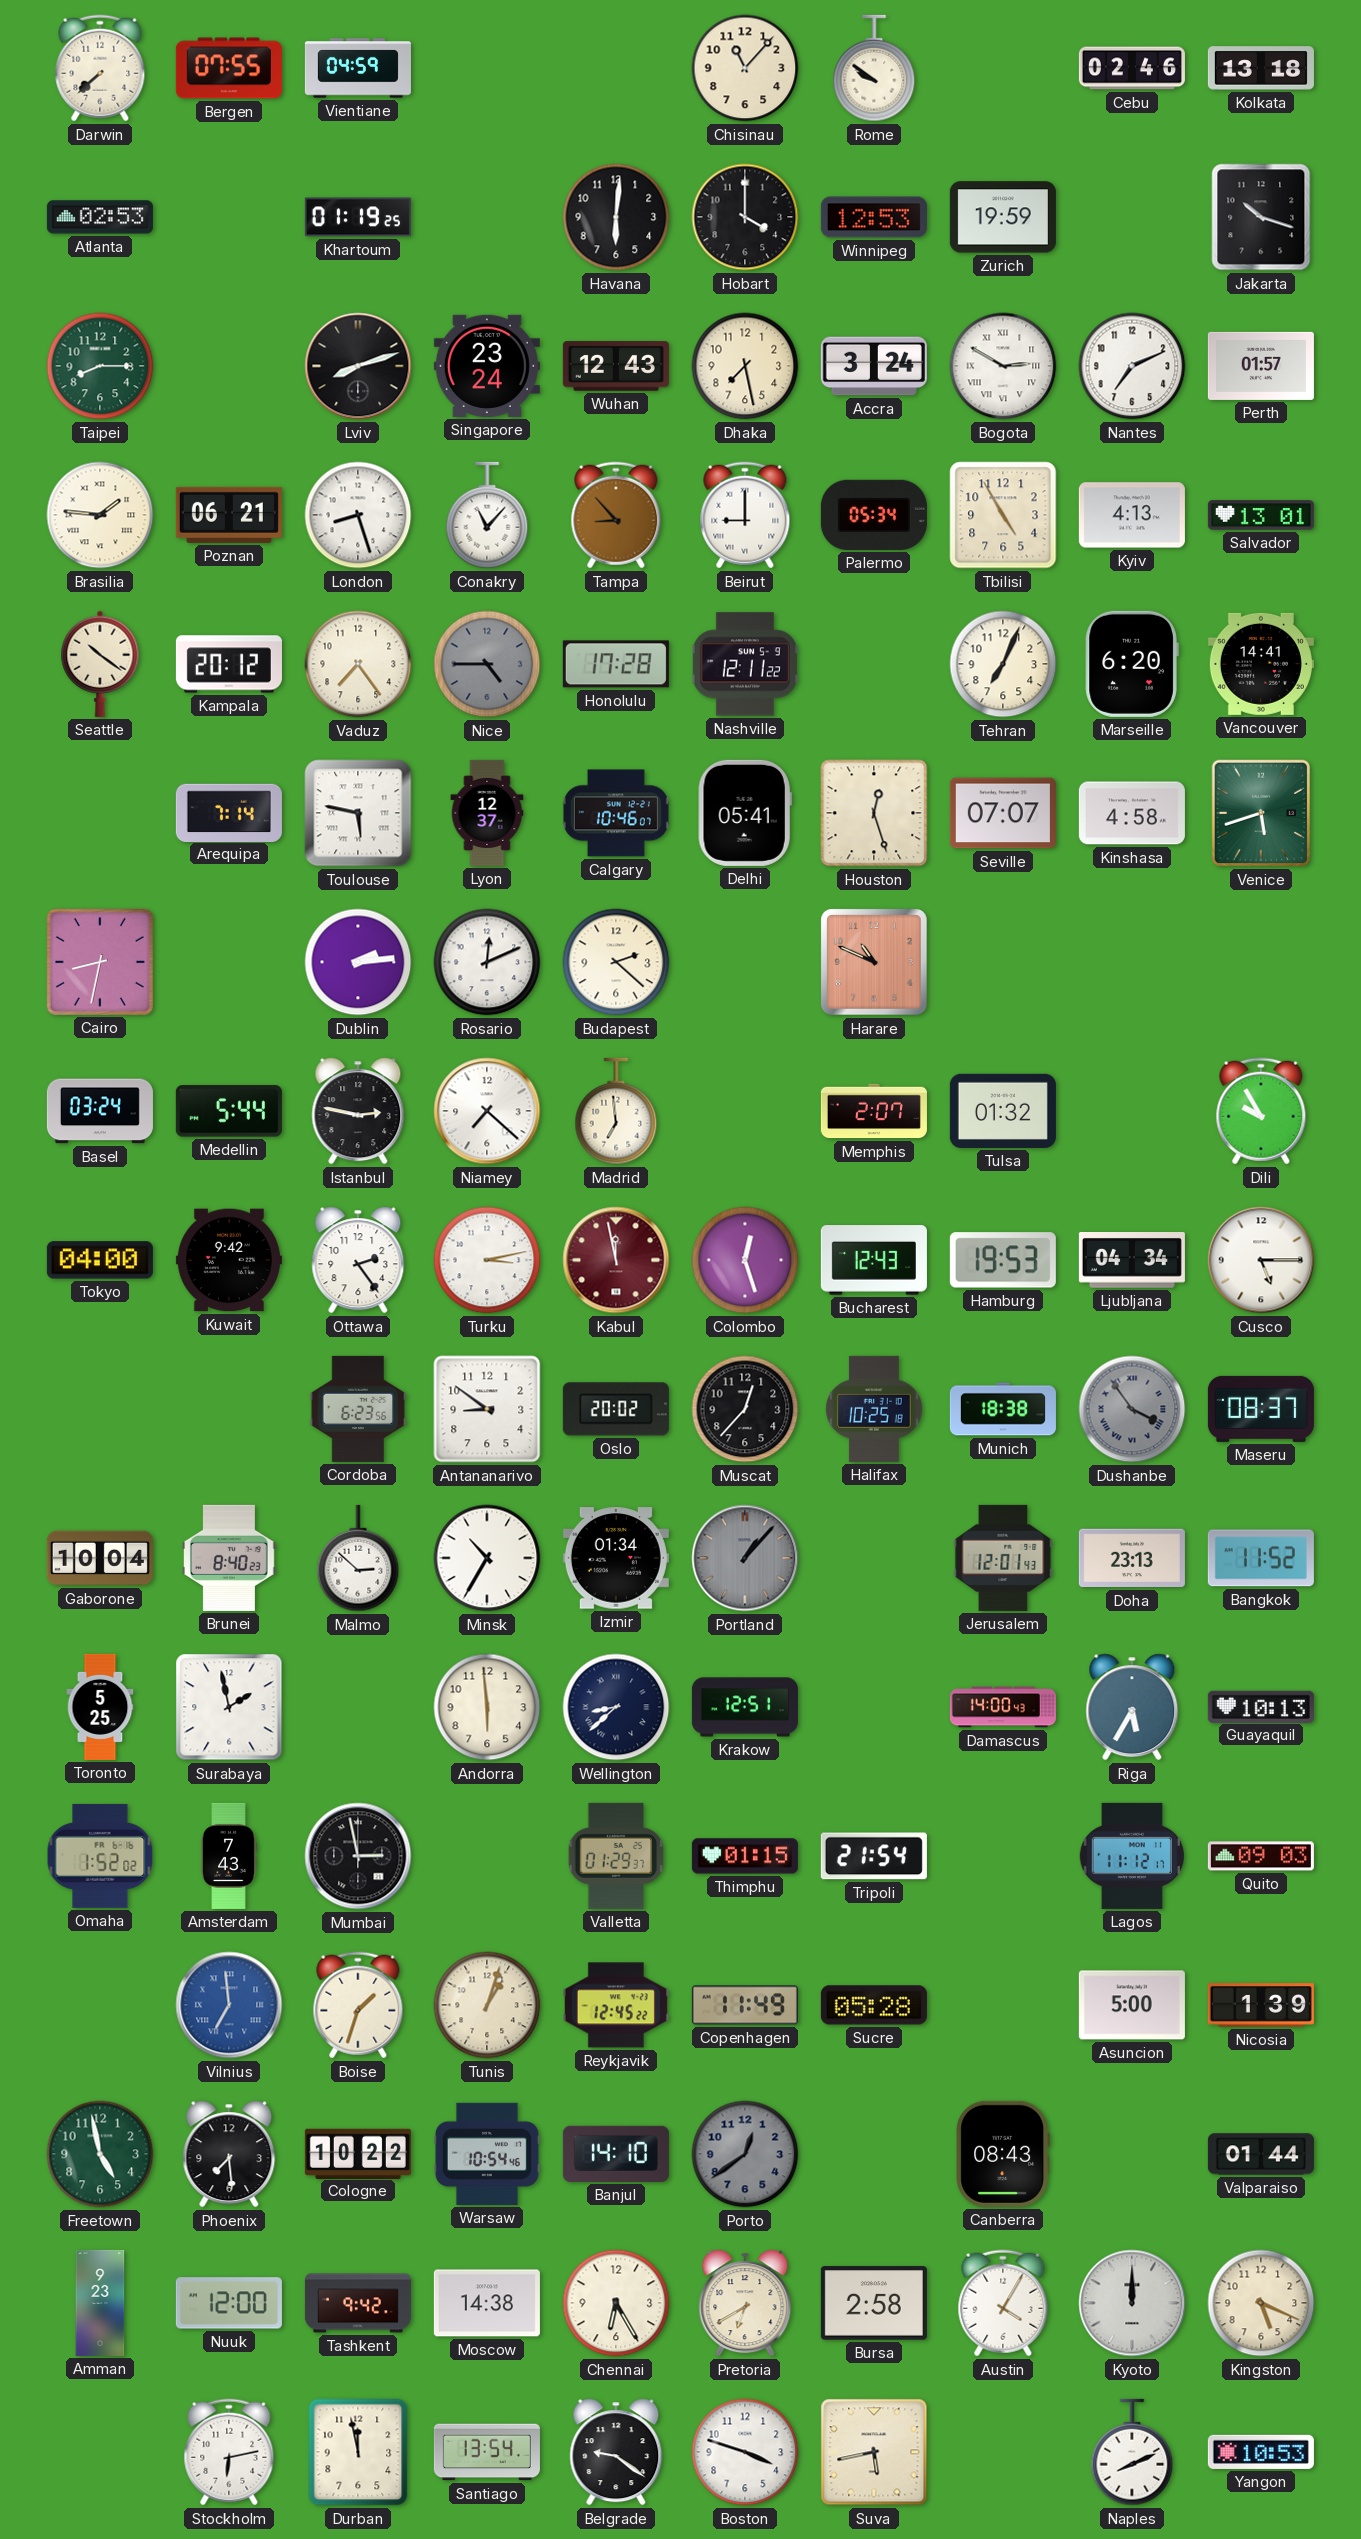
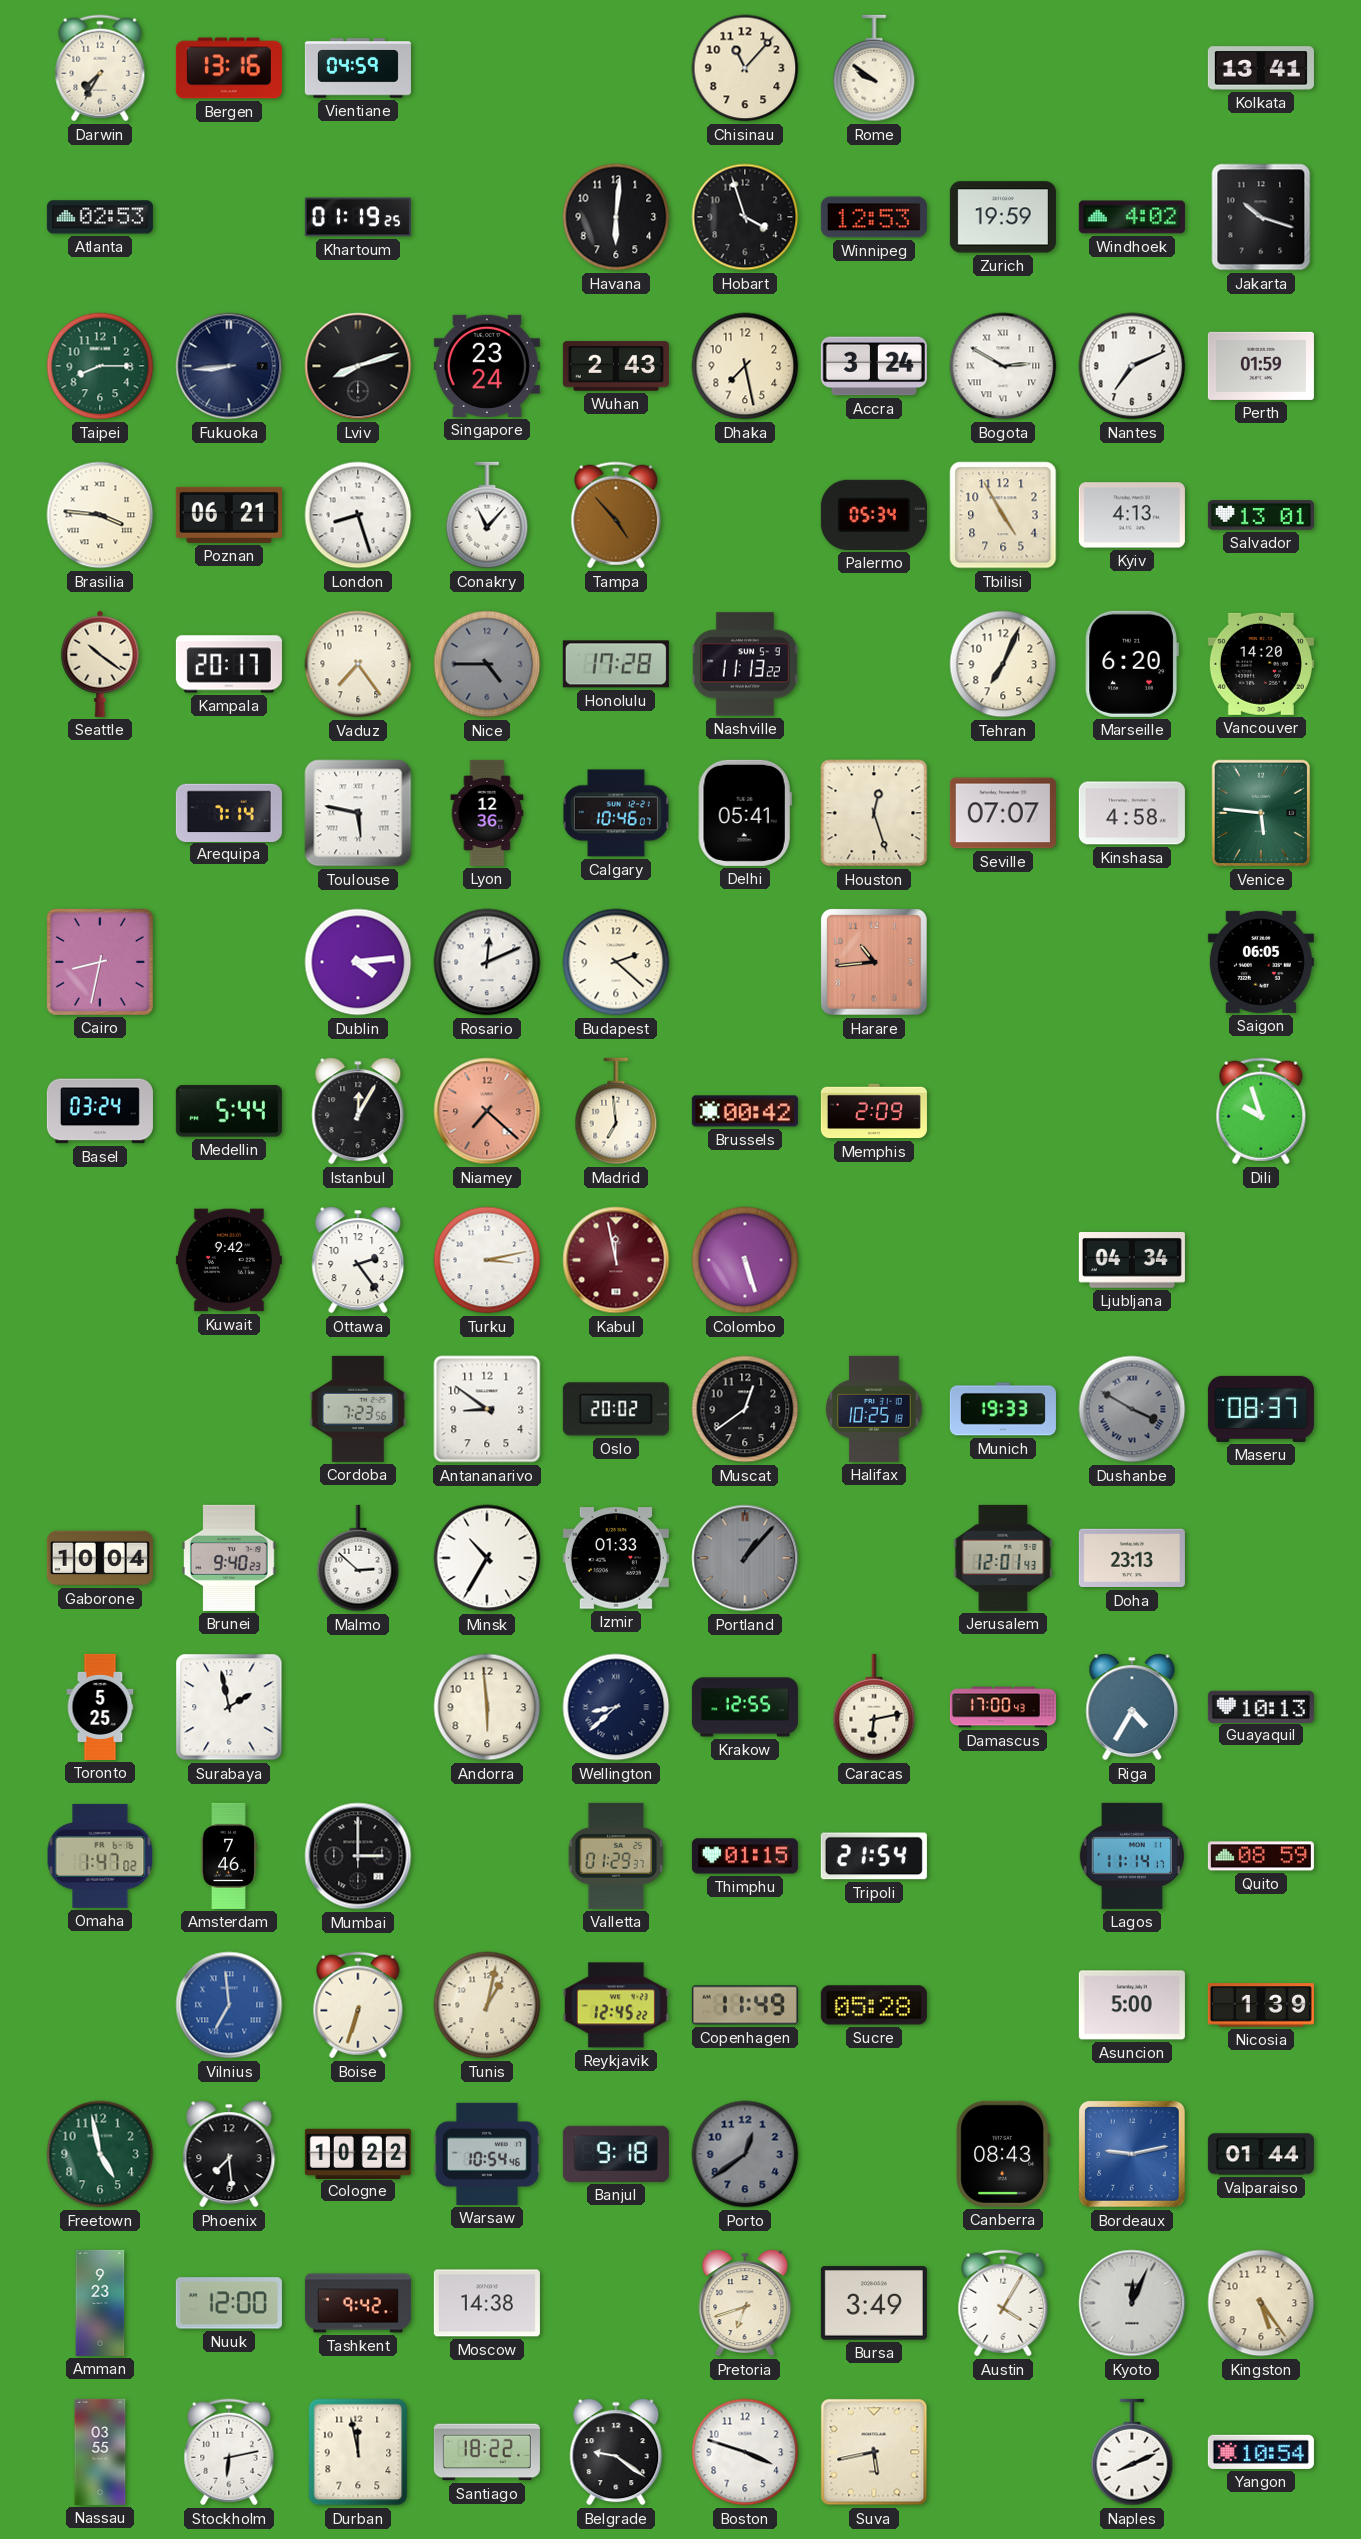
Darwin: 7:38 -> 7:35
Bergen: 07:55 -> 13:16
Cebu: 02:46 -> none
Kolkata: 13:18 -> 13:41
Hobart: 4:00 -> 3:57
Windhoek: none -> 4:02
Fukuoka: none -> 8:44
Wuhan: 12:43 -> 2:43
Perth: 01:57 -> 01:59
Brasilia: 1:46 -> 3:46
Tampa: 8:53 -> 4:53
Beirut: 9:00 -> none
Kampala: 20:12 -> 20:17
Nashville: 12:11 -> 11:13
Vancouver: 14:41 -> 14:20
Lyon: 12:37 -> 12:36
Venice: 5:42 -> 5:46
Dublin: 2:14 -> 4:14
Harare: 10:49 -> 10:44
Saigon: none -> 06:05
Istanbul: 2:47 -> 12:05
Niamey dial: white -> salmon
Brussels: none -> 00:42
Memphis: 2:07 -> 2:09
Tulsa: 01:32 -> none
Dili: 9:55 -> 9:57
Tokyo: 04:00 -> none
Colombo: 12:27 -> 5:27
Bucharest: 12:43 -> none
Hamburg: 19:53 -> none
Cusco: 5:15 -> none
Cordoba: 6:23 -> 7:23
Muscat: 12:37 -> 12:39
Munich: 18:38 -> 19:33
Dushanbe: 3:54 -> 3:50
Brunei: 8:40 -> 9:40
Izmir: 01:34 -> 01:33
Bangkok: 11:52 -> none
Krakow: 12:51 -> 12:55
Caracas: none -> 6:13
Damascus: 14:00 -> 17:00
Riga: 5:35 -> 4:35
Omaha: 1:52 -> 1:47
Amsterdam: 7:43 -> 7:46
Mumbai: 2:58 -> 3:00
Lagos: 11:12 -> 11:14
Quito: 09:03 -> 08:59
Boise: 1:33 -> 6:33
Tunis: 1:03 -> 1:02
Banjul: 14:10 -> 9:18
Bordeaux: none -> 9:13
Chennai: 6:25 -> none
Pretoria: 6:40 -> 6:42
Bursa: 2:58 -> 3:49
Kyoto: 12:00 -> 12:04
Kingston: 5:19 -> 5:24
Nassau: none -> 03:55
Santiago: 13:54 -> 18:22
Yangon: 10:53 -> 10:54
